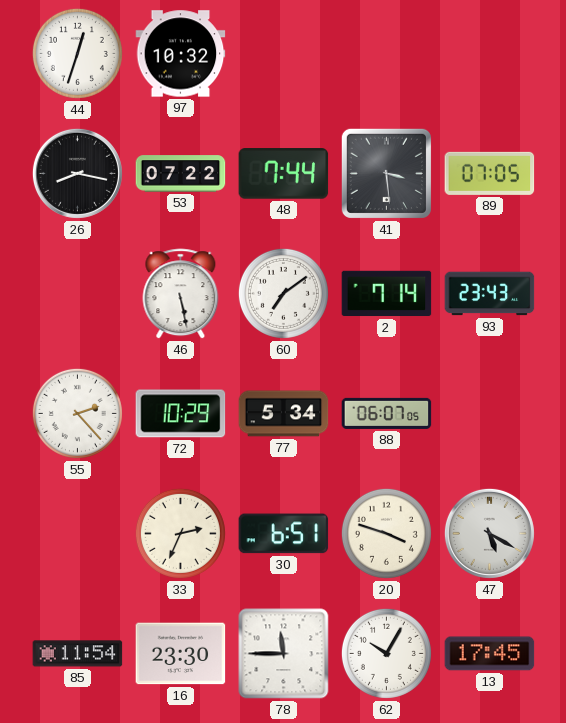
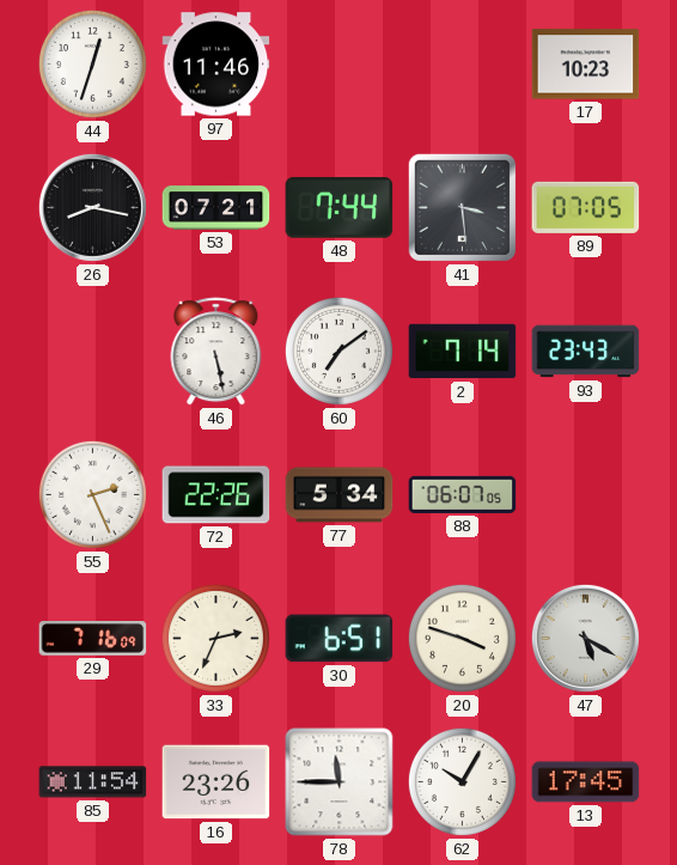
97: 10:32 -> 11:46
17: none -> 10:23
53: 07:22 -> 07:21
55: 2:23 -> 2:26
72: 10:29 -> 22:26
29: none -> 7:16
16: 23:30 -> 23:26
